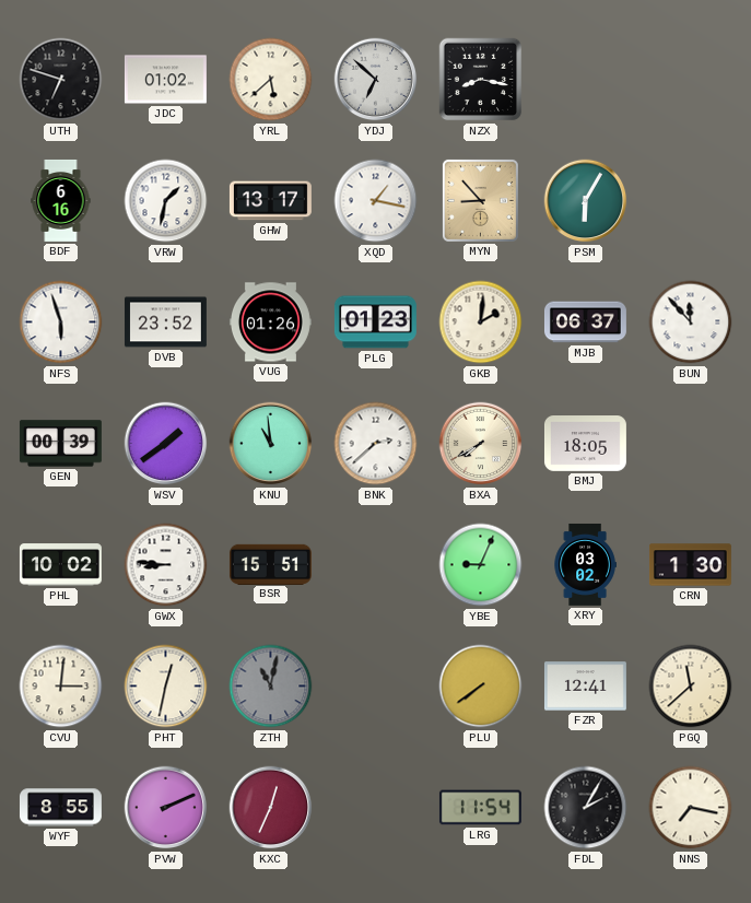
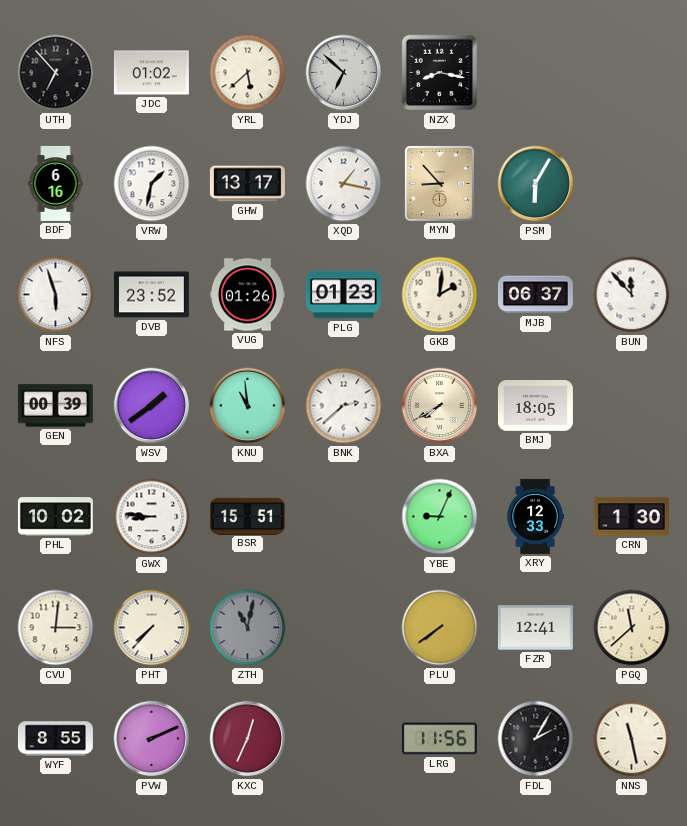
UTH: 6:48 -> 6:53
XRY: 03:02 -> 12:33
PHT: 12:32 -> 7:37
LRG: 11:54 -> 11:56
NNS: 7:17 -> 11:28
